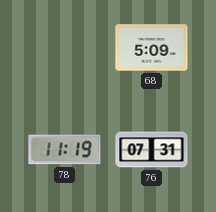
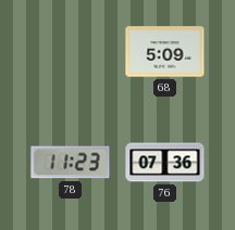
78: 11:19 -> 11:23
76: 07:31 -> 07:36
